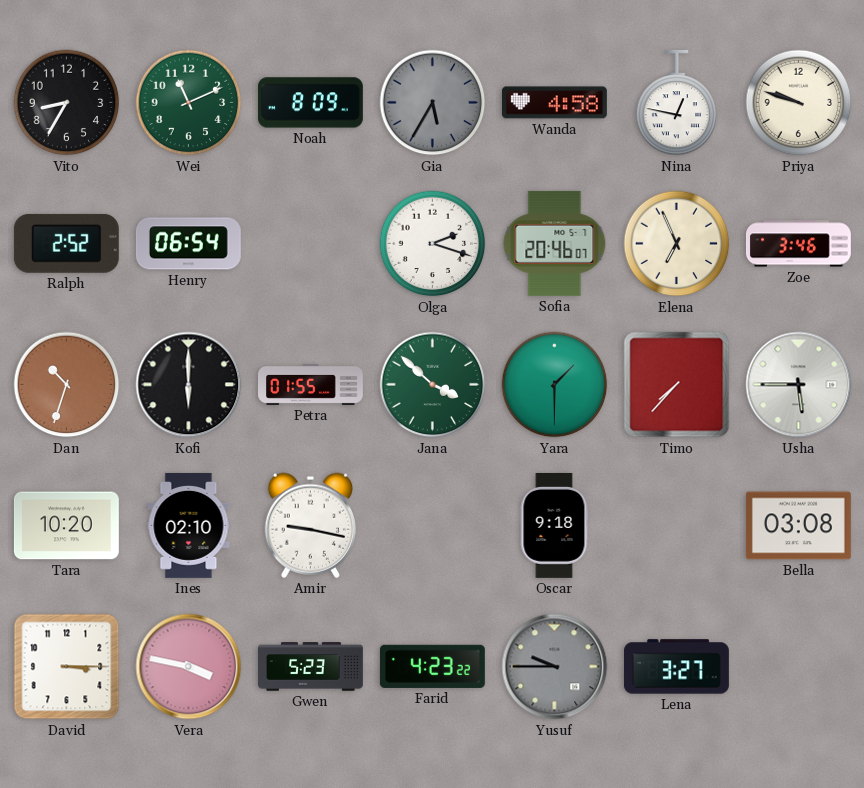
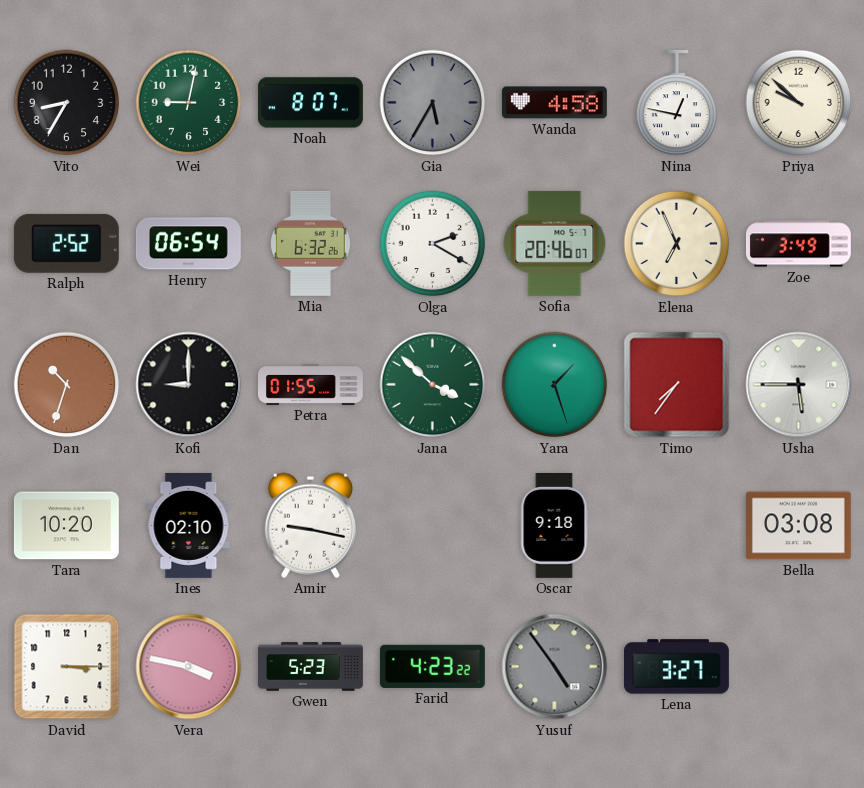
Wei: 11:11 -> 9:02
Noah: 8:09 -> 8:07
Priya: 9:48 -> 9:52
Mia: none -> 6:32
Olga: 2:18 -> 2:20
Zoe: 3:46 -> 3:49
Kofi: 6:00 -> 9:00
Yara: 1:30 -> 1:27
Timo: 7:37 -> 7:36
Yusuf: 9:45 -> 4:54
